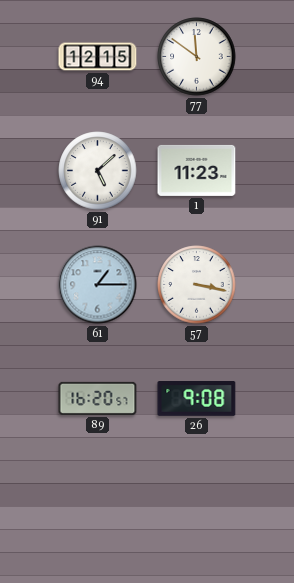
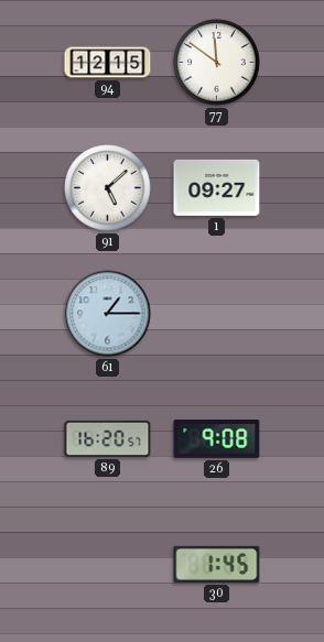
1: 11:23 -> 09:27
57: 3:17 -> none
30: none -> 1:45
